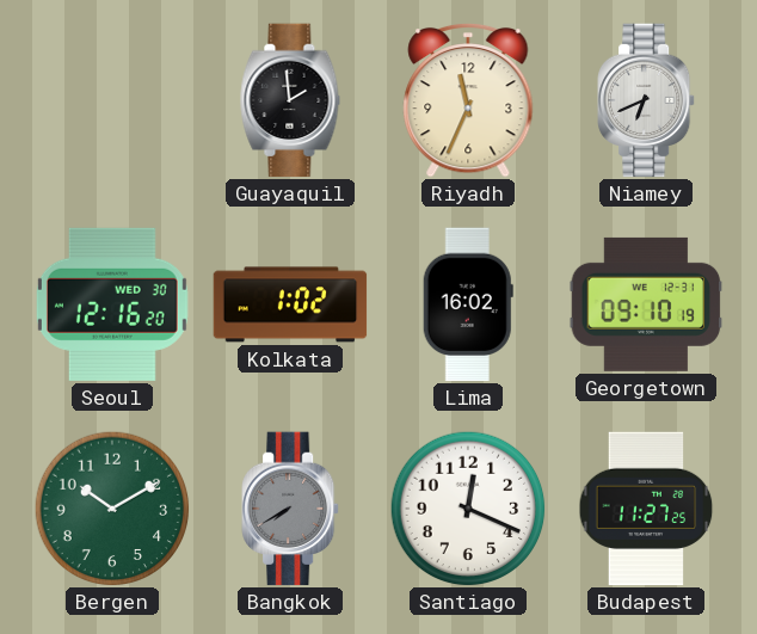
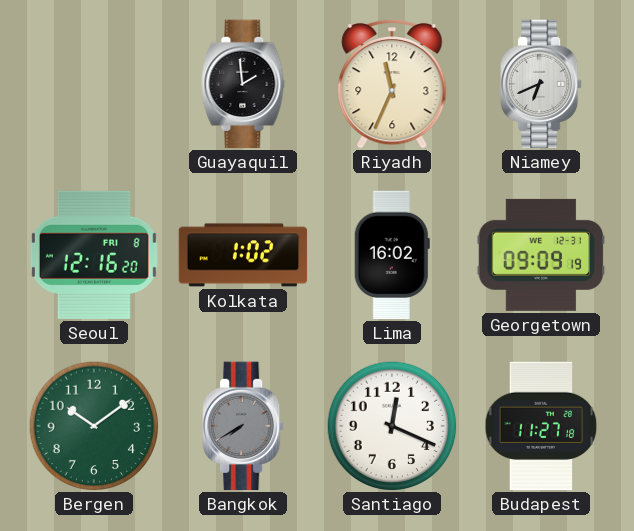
Seoul date: WED 30 -> FRI 8
Georgetown: 09:10 -> 09:09
Bergen: 10:10 -> 10:09
Budapest: 11:27:25 -> 11:27:18
